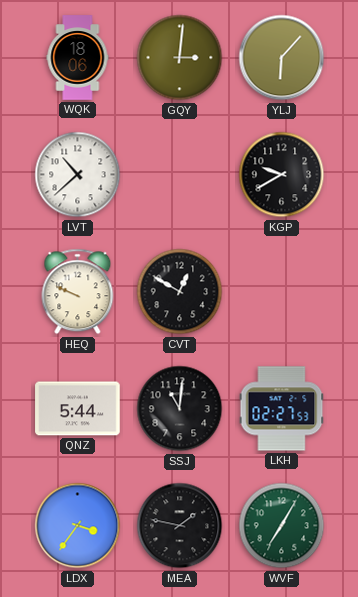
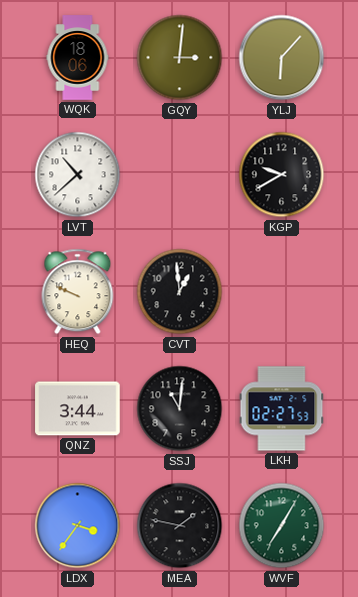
CVT: 12:50 -> 12:59
QNZ: 5:44 -> 3:44
